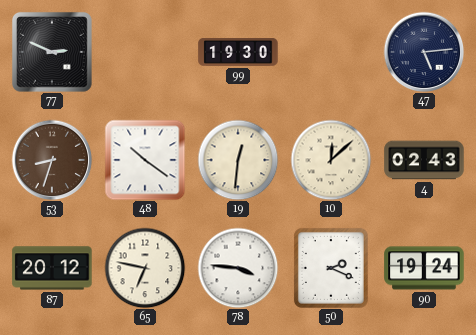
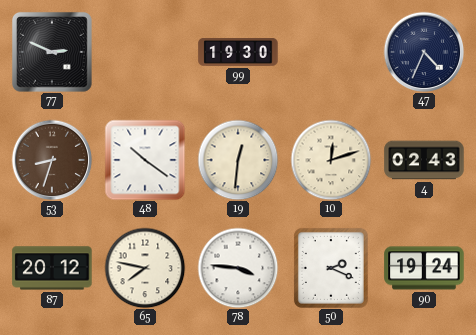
47: 5:14 -> 4:34
10: 12:08 -> 12:12
65: 6:47 -> 7:47
